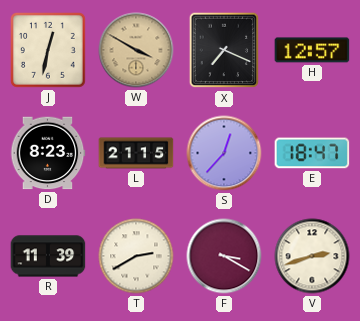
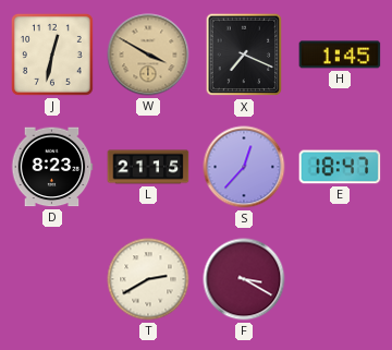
H: 12:57 -> 1:45
R: 11:39 -> none
V: 2:42 -> none
